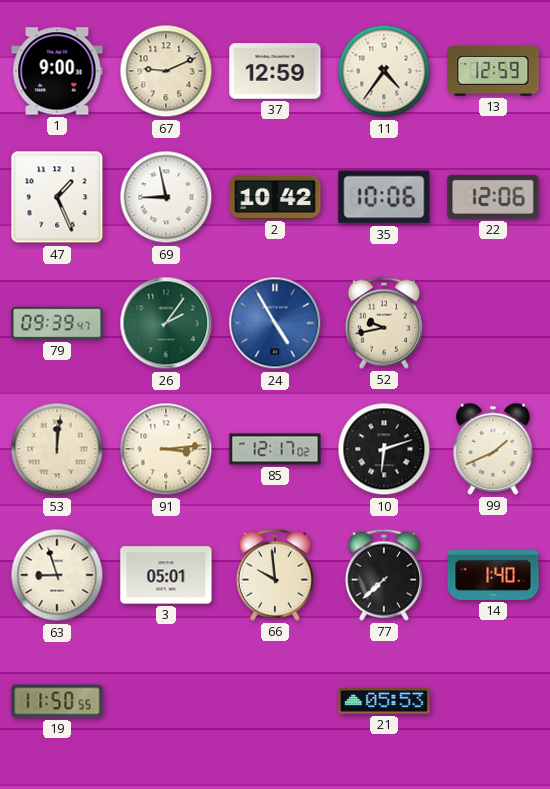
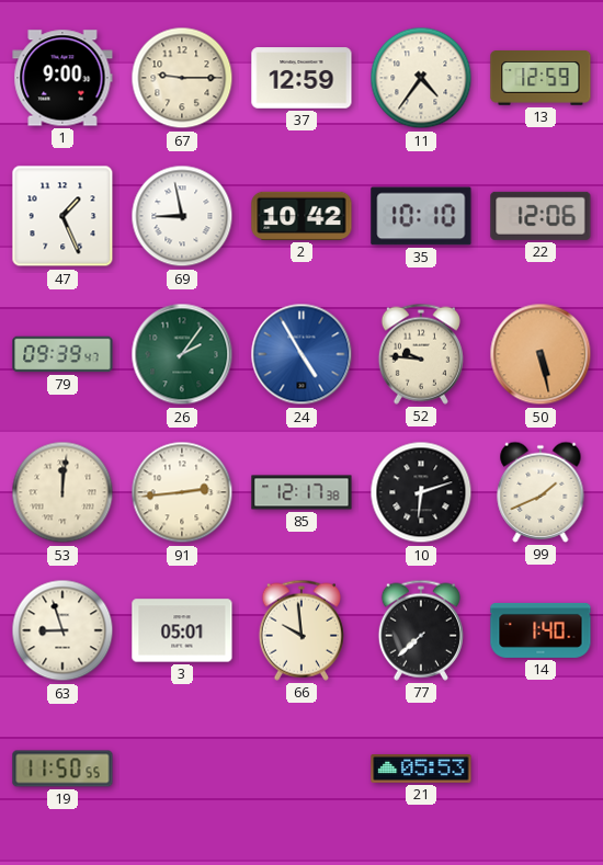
67: 9:11 -> 9:15
35: 10:06 -> 10:10
52: 9:43 -> 9:46
50: none -> 5:28
91: 3:14 -> 2:44
85: 12:17:02 -> 12:17:38
